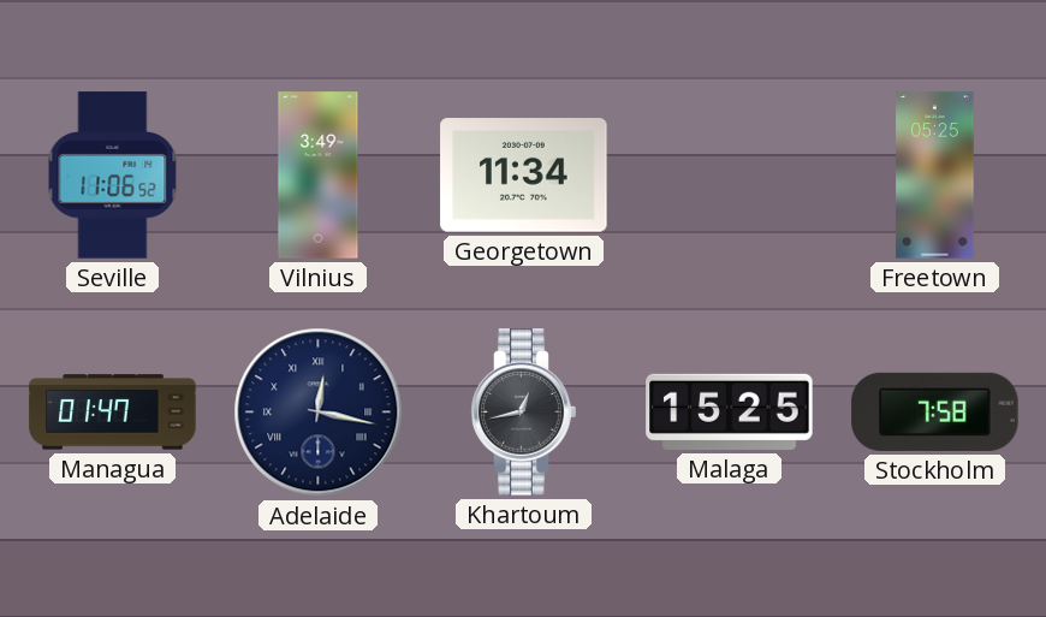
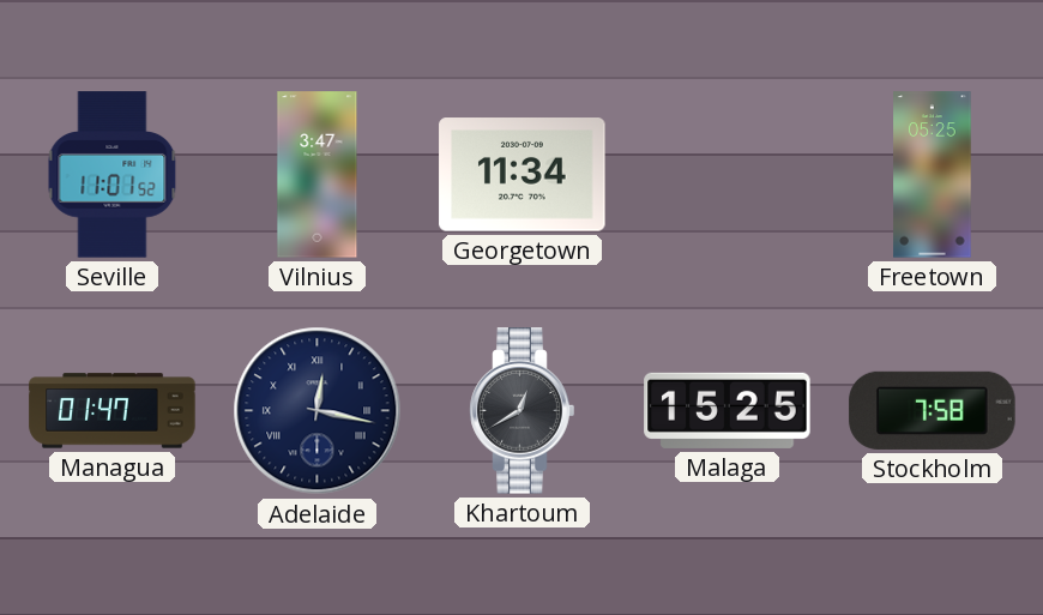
Seville: 11:06 -> 11:01
Vilnius: 3:49 -> 3:47
Khartoum: 12:43 -> 12:40
